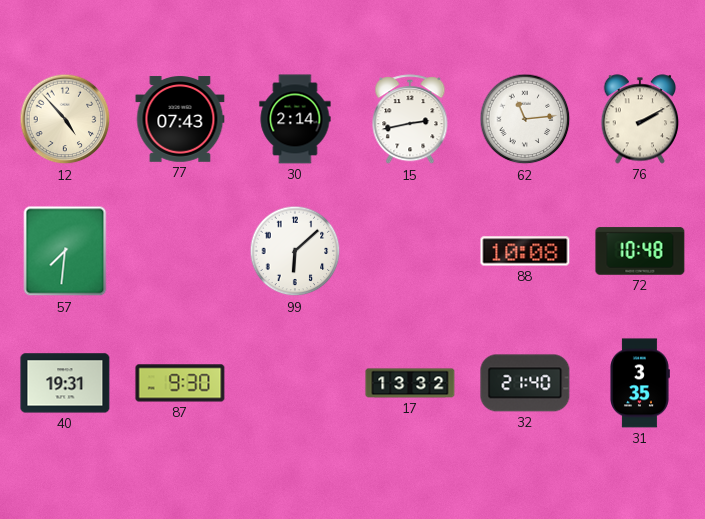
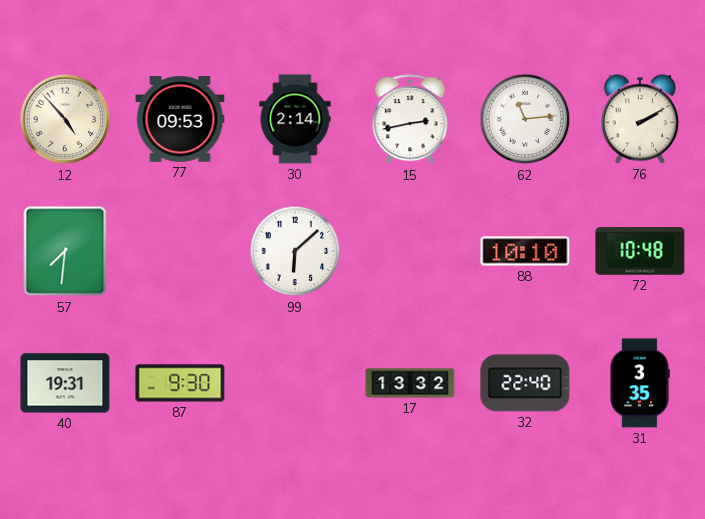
77: 07:43 -> 09:53
88: 10:08 -> 10:10
32: 21:40 -> 22:40
